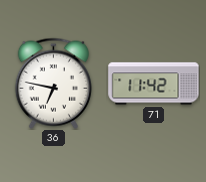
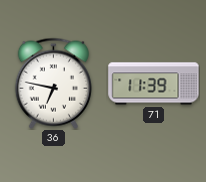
71: 11:42 -> 11:39
